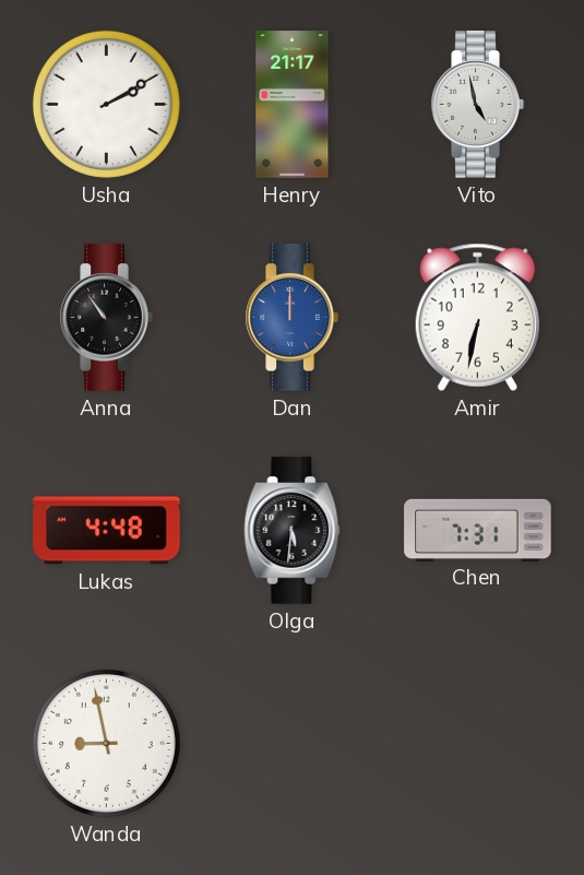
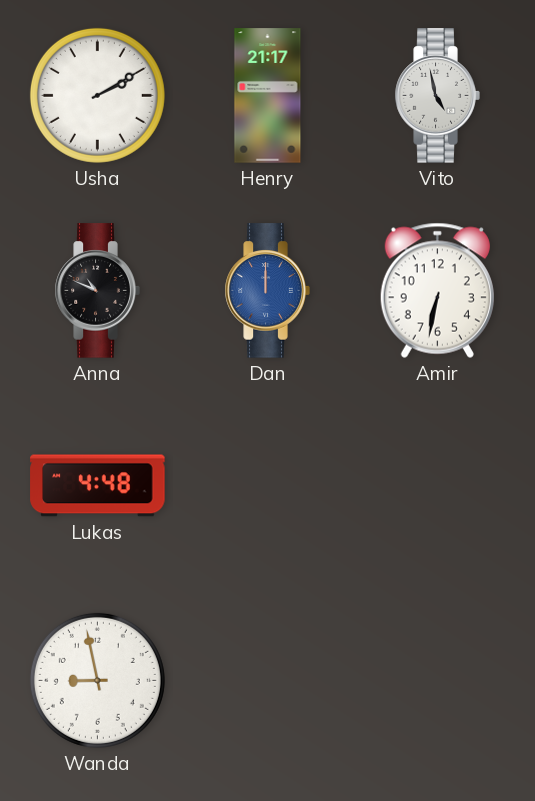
Anna: 10:54 -> 10:49
Olga: 5:31 -> none
Chen: 7:31 -> none
